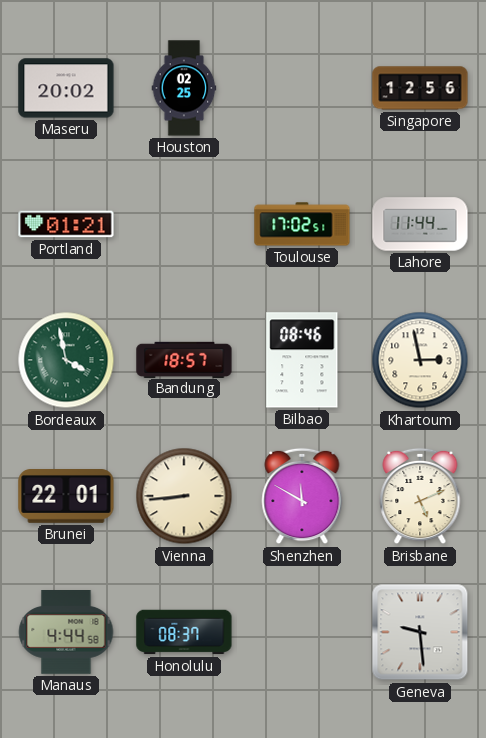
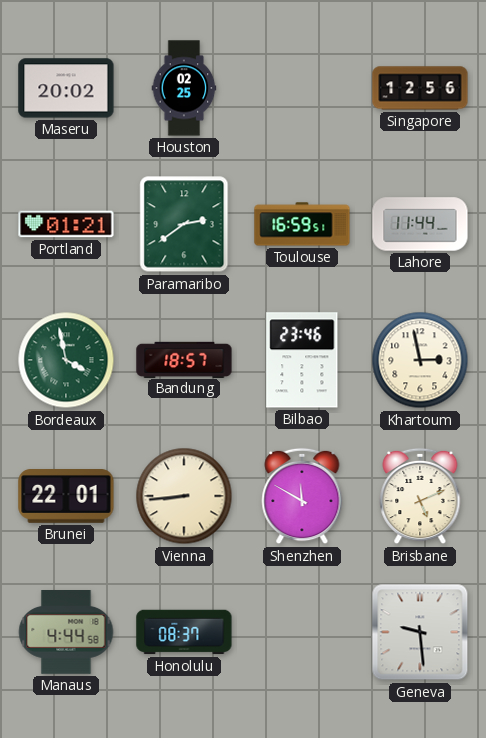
Paramaribo: none -> 2:39
Toulouse: 17:02 -> 16:59
Bilbao: 08:46 -> 23:46
